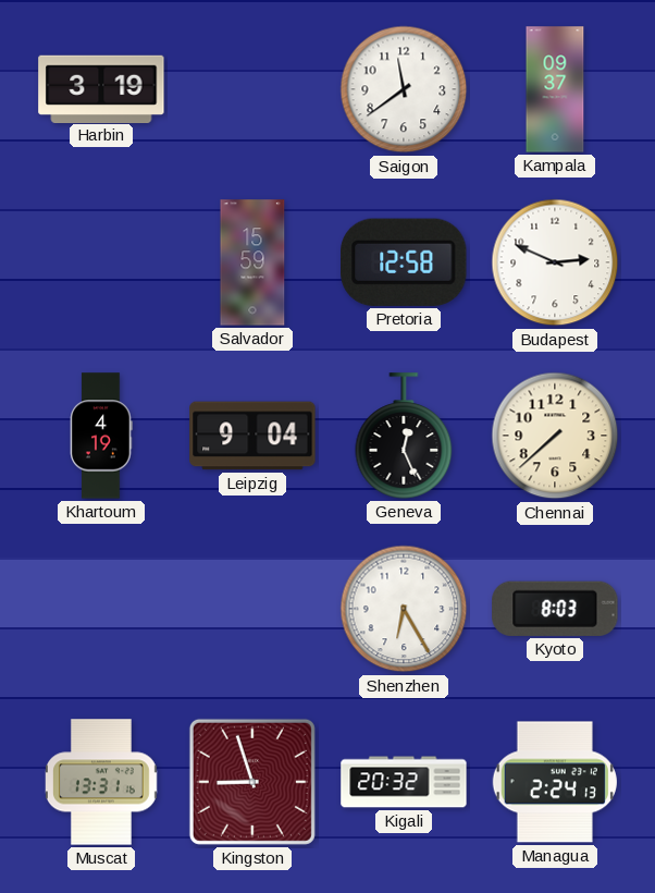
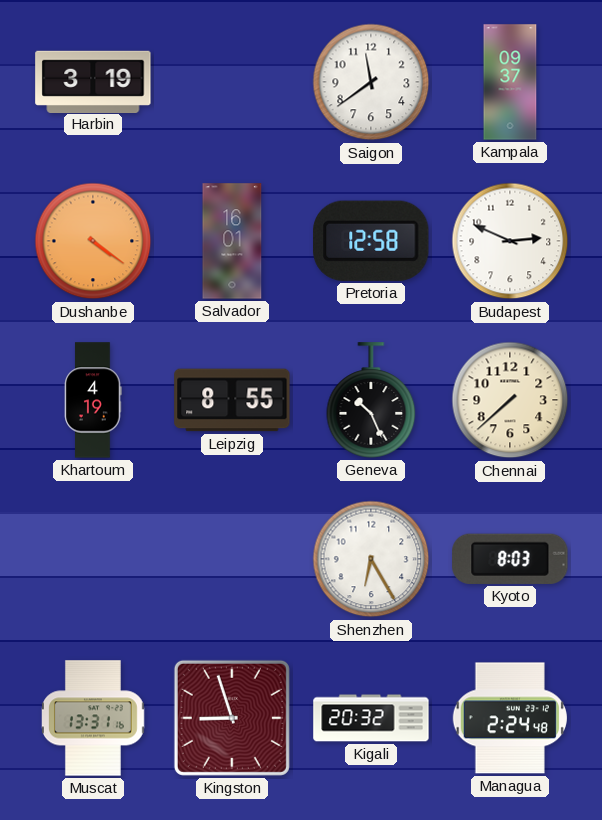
Dushanbe: none -> 4:21
Salvador: 15:59 -> 16:01
Leipzig: 9:04 -> 8:55
Geneva: 12:26 -> 10:26
Managua: 2:24:13 -> 2:24:48
